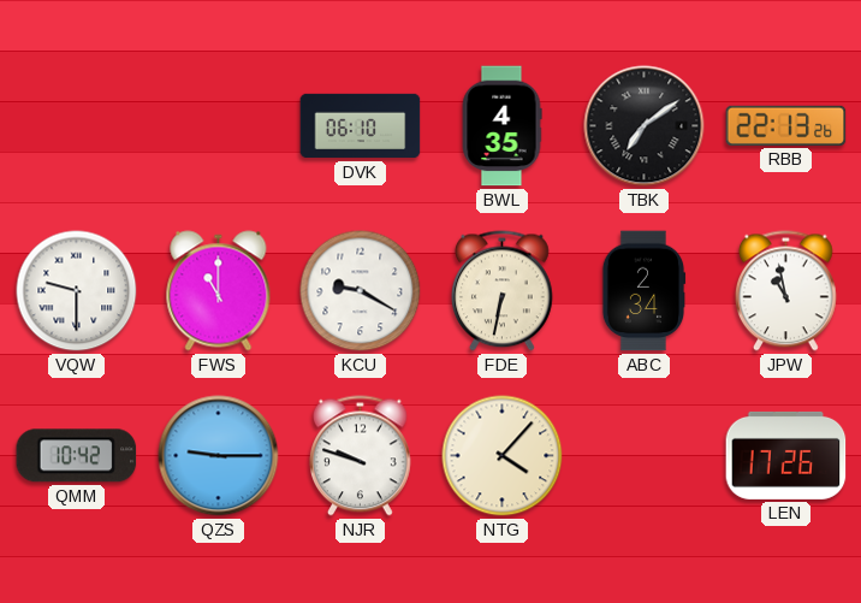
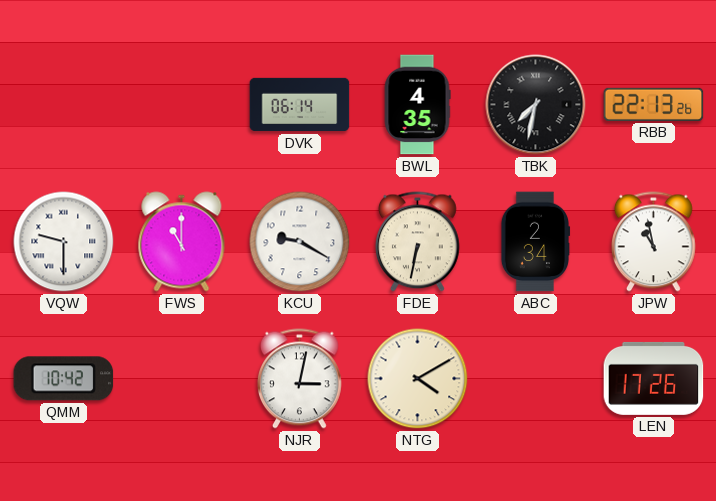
DVK: 06:10 -> 06:14
TBK: 7:09 -> 7:32
QZS: 9:15 -> none
NJR: 9:48 -> 3:02
NTG: 4:07 -> 4:10
